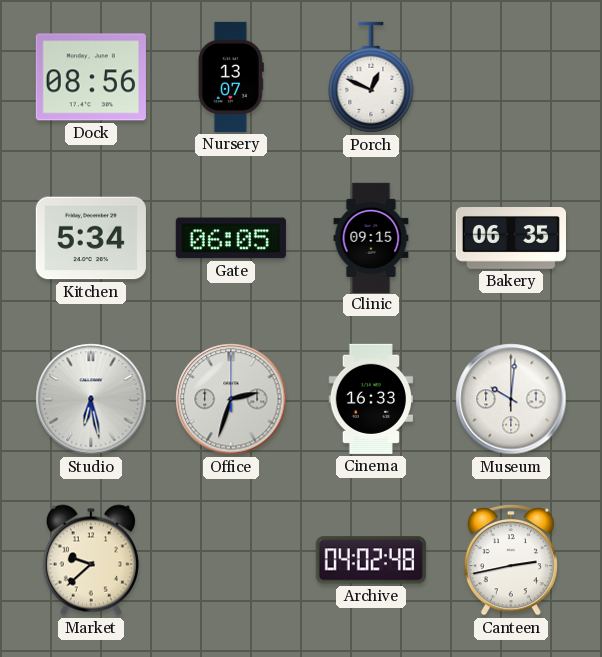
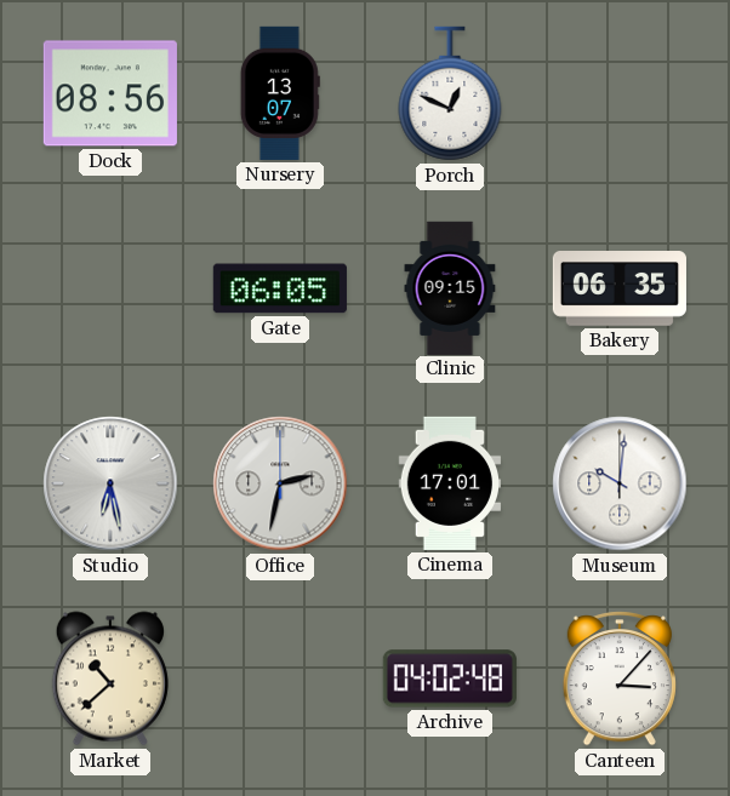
Kitchen: 5:34 -> none
Office: 2:33 -> 2:32
Cinema: 16:33 -> 17:01
Market: 9:38 -> 10:38
Canteen: 2:43 -> 3:07
